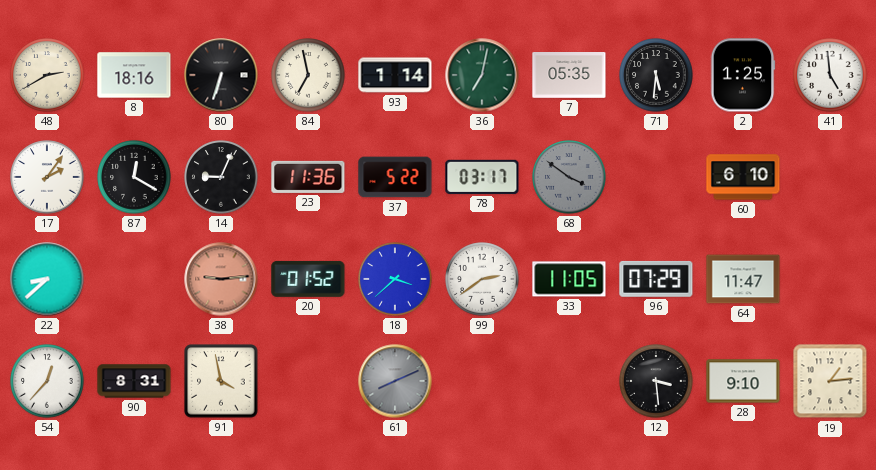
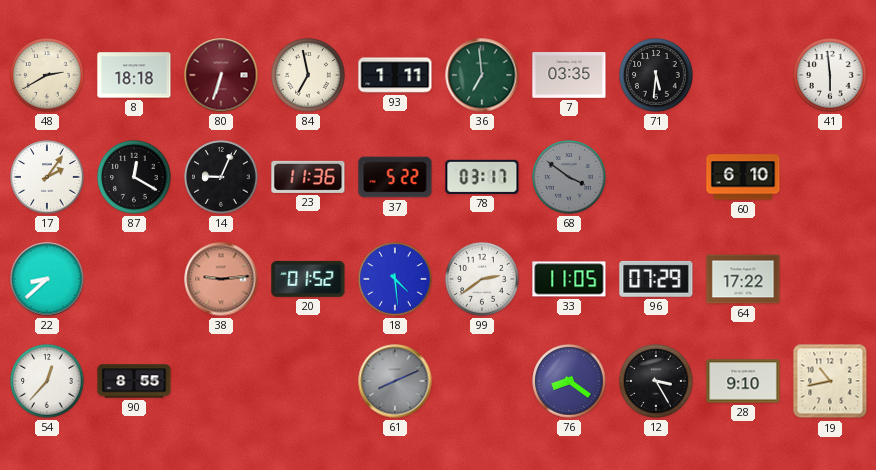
8: 18:16 -> 18:18
80 dial: black -> burgundy
93: 1:14 -> 1:11
36: 7:02 -> 6:59
7: 05:35 -> 03:35
2: 1:25 -> none
41: 4:59 -> 5:59
18: 3:38 -> 4:29
64: 11:47 -> 17:22
90: 8:31 -> 8:55
91: 3:58 -> none
76: none -> 8:21
12: 3:29 -> 3:25
19: 1:14 -> 10:43
